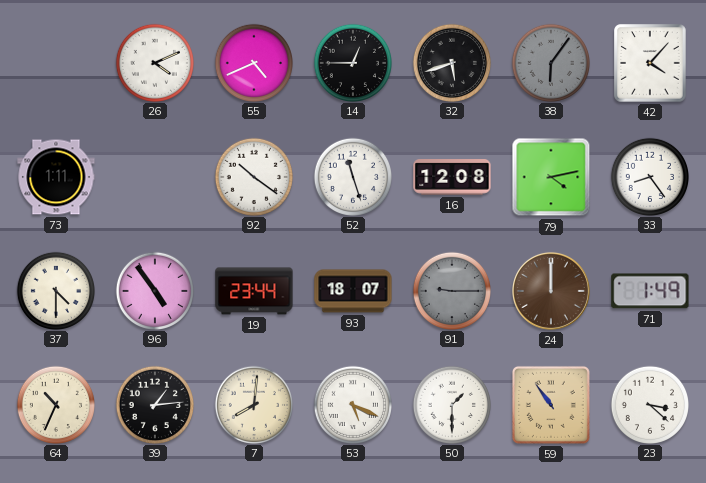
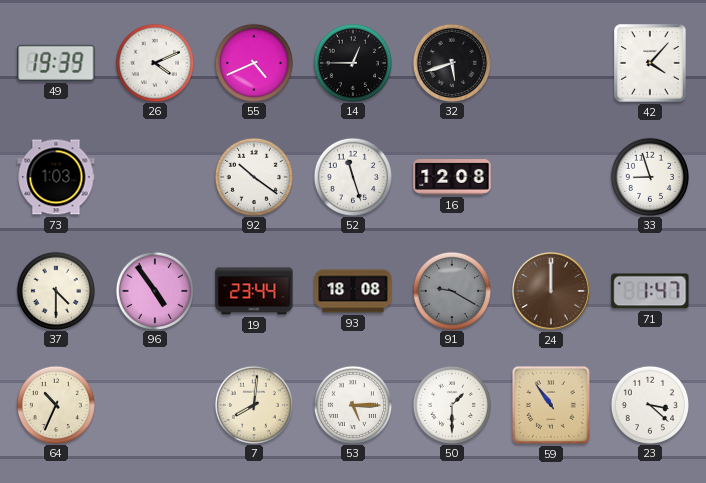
49: none -> 19:39
38: 6:06 -> none
73: 1:11 -> 1:03
79: 4:13 -> none
33: 8:24 -> 8:57
93: 18:07 -> 18:08
91: 9:15 -> 9:20
71: 1:49 -> 1:47
39: 1:14 -> none
53: 5:19 -> 5:15
